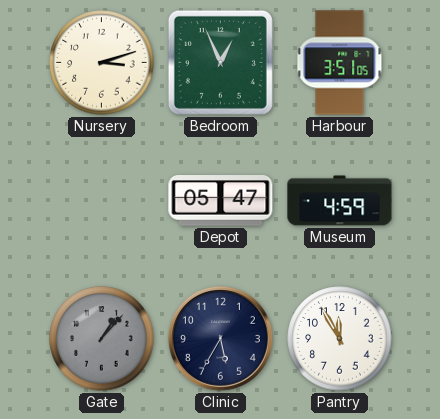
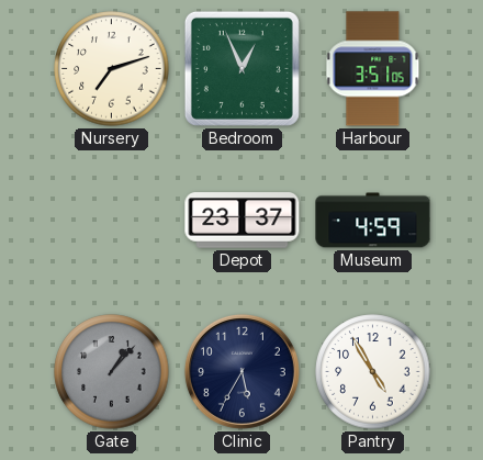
Nursery: 3:12 -> 7:12
Depot: 05:47 -> 23:37
Pantry: 11:55 -> 4:55
